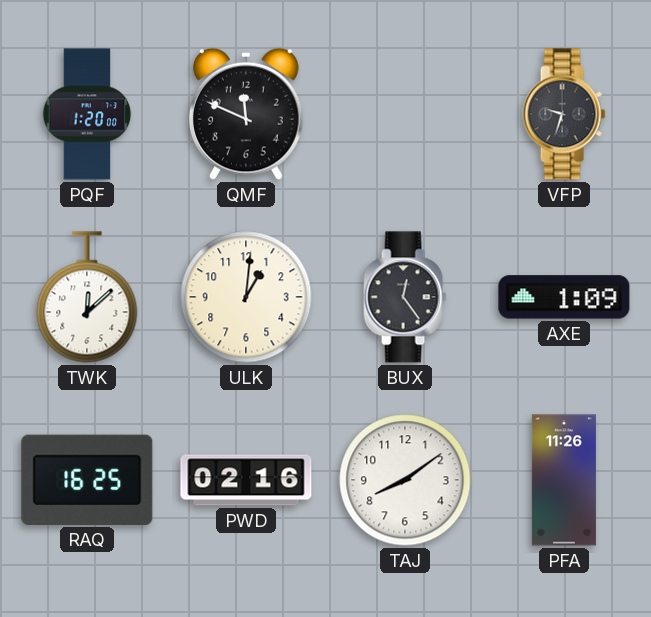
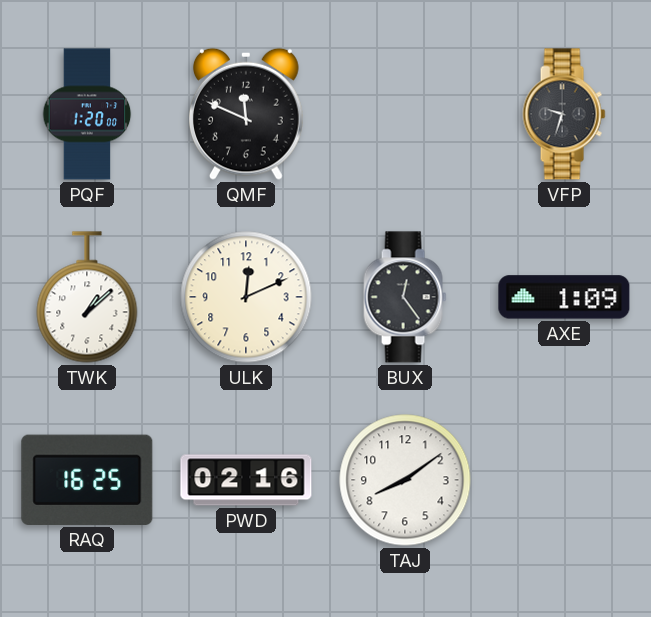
TWK: 12:08 -> 1:08
ULK: 1:01 -> 12:11
PFA: 11:26 -> none
